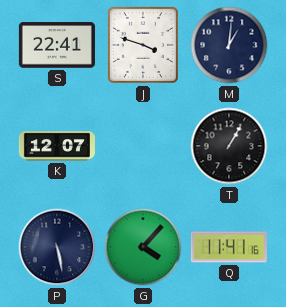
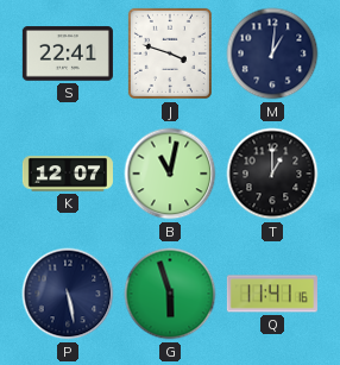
B: none -> 11:02
T: 1:05 -> 1:00
G: 4:07 -> 5:57
